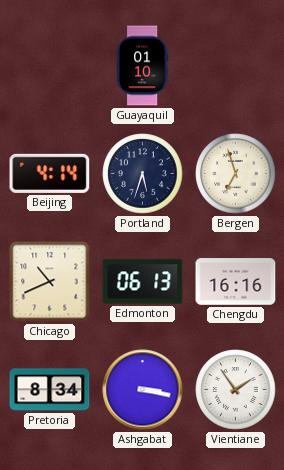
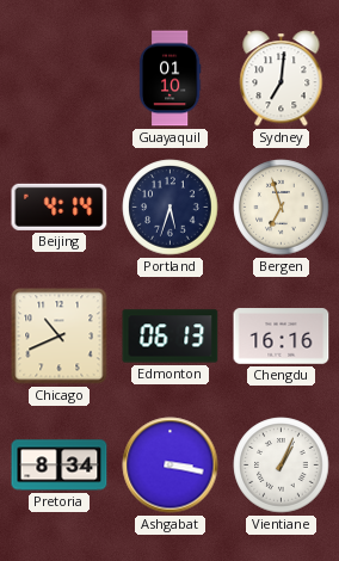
Sydney: none -> 7:01
Vientiane: 1:54 -> 1:04
